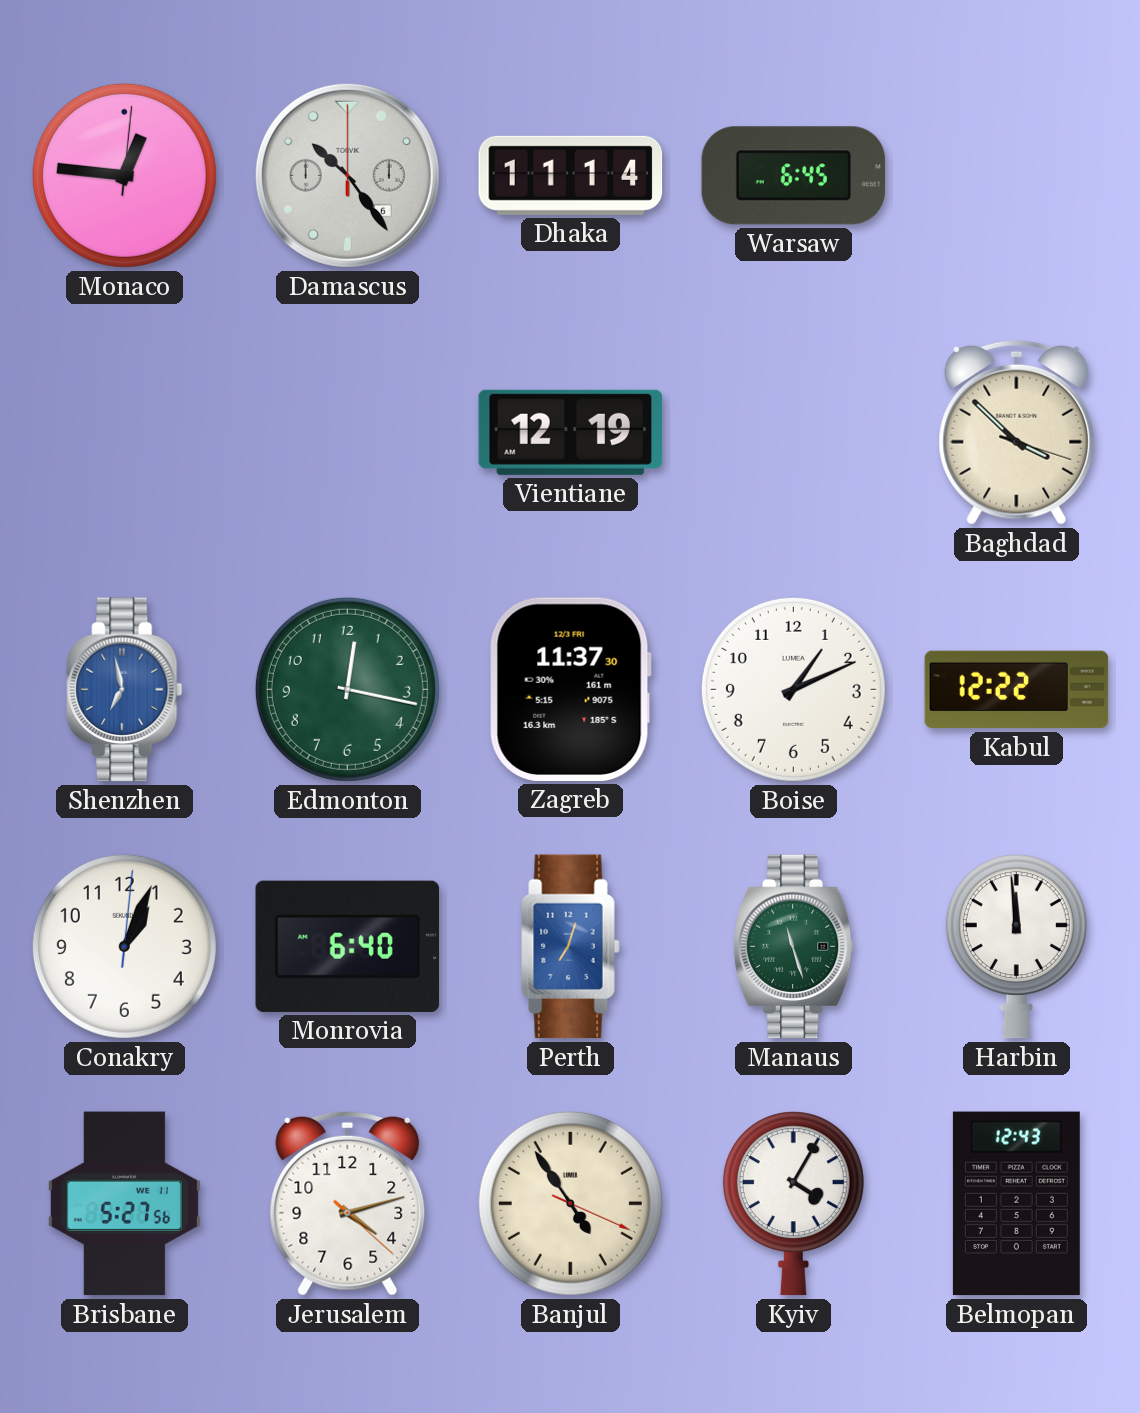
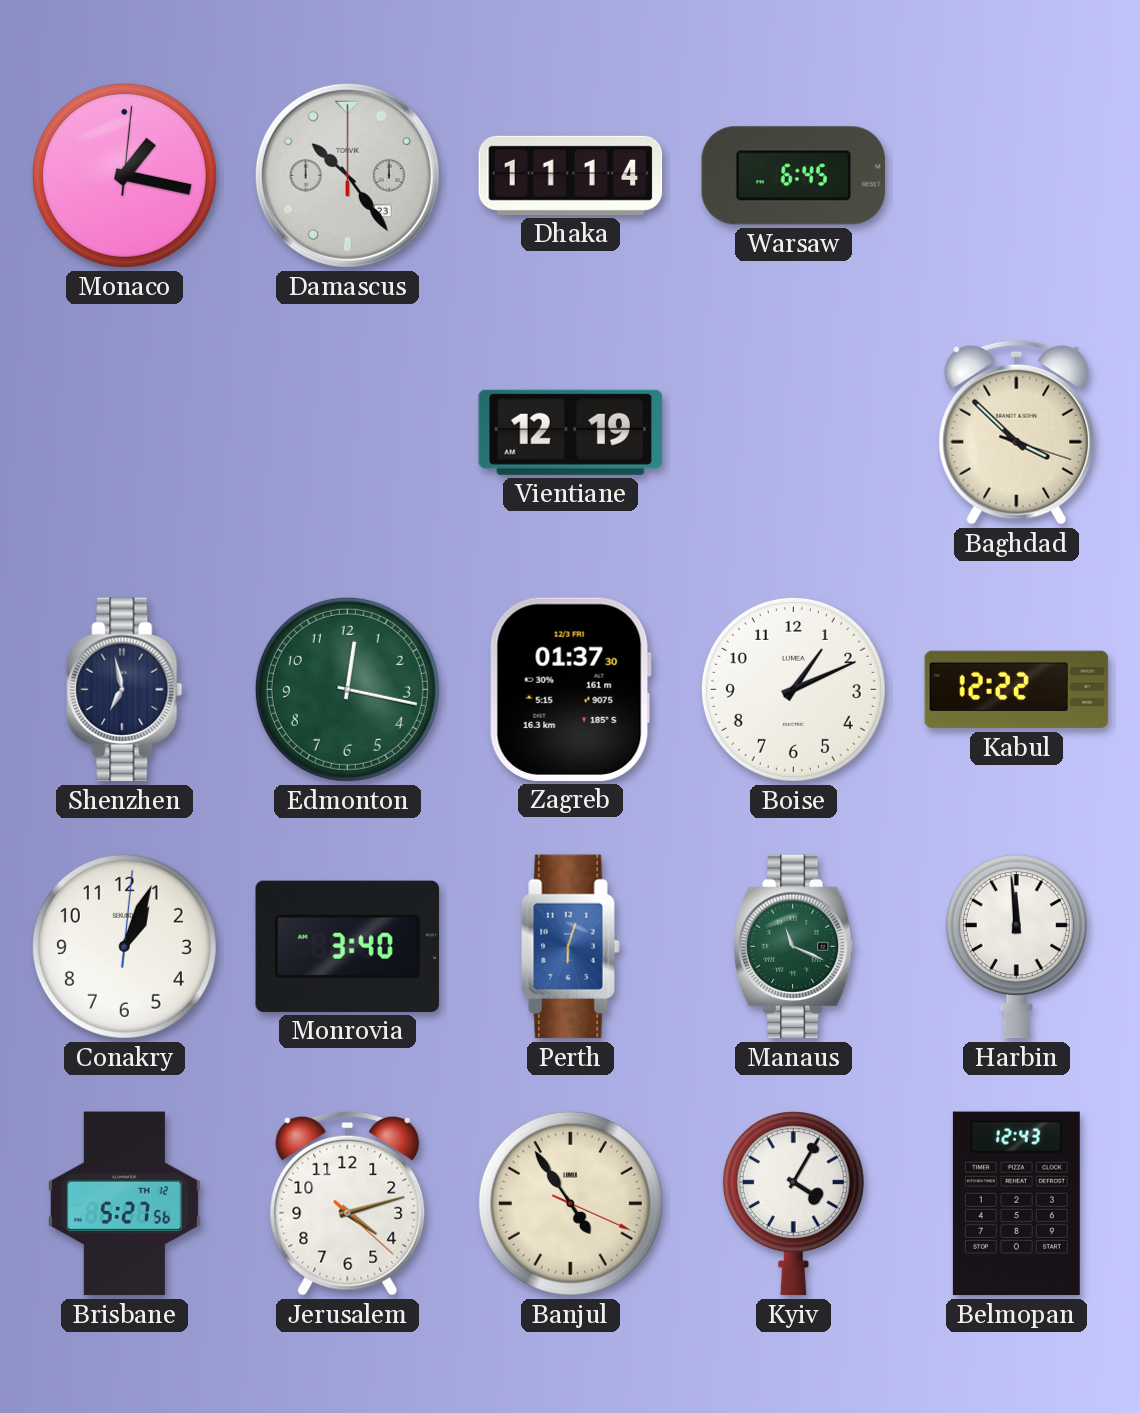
Monaco: 12:46 -> 1:17
Damascus date: 6 -> 23
Shenzhen dial: blue -> navy
Zagreb: 11:37 -> 01:37
Monrovia: 6:40 -> 3:40
Perth: 7:03 -> 6:03
Manaus: 11:27 -> 11:19
Brisbane date: WE 11 -> TH 12
